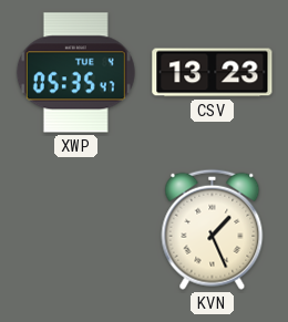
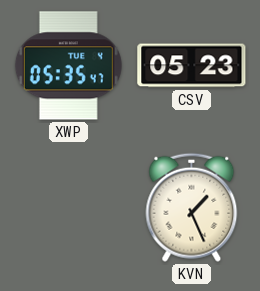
CSV: 13:23 -> 05:23
